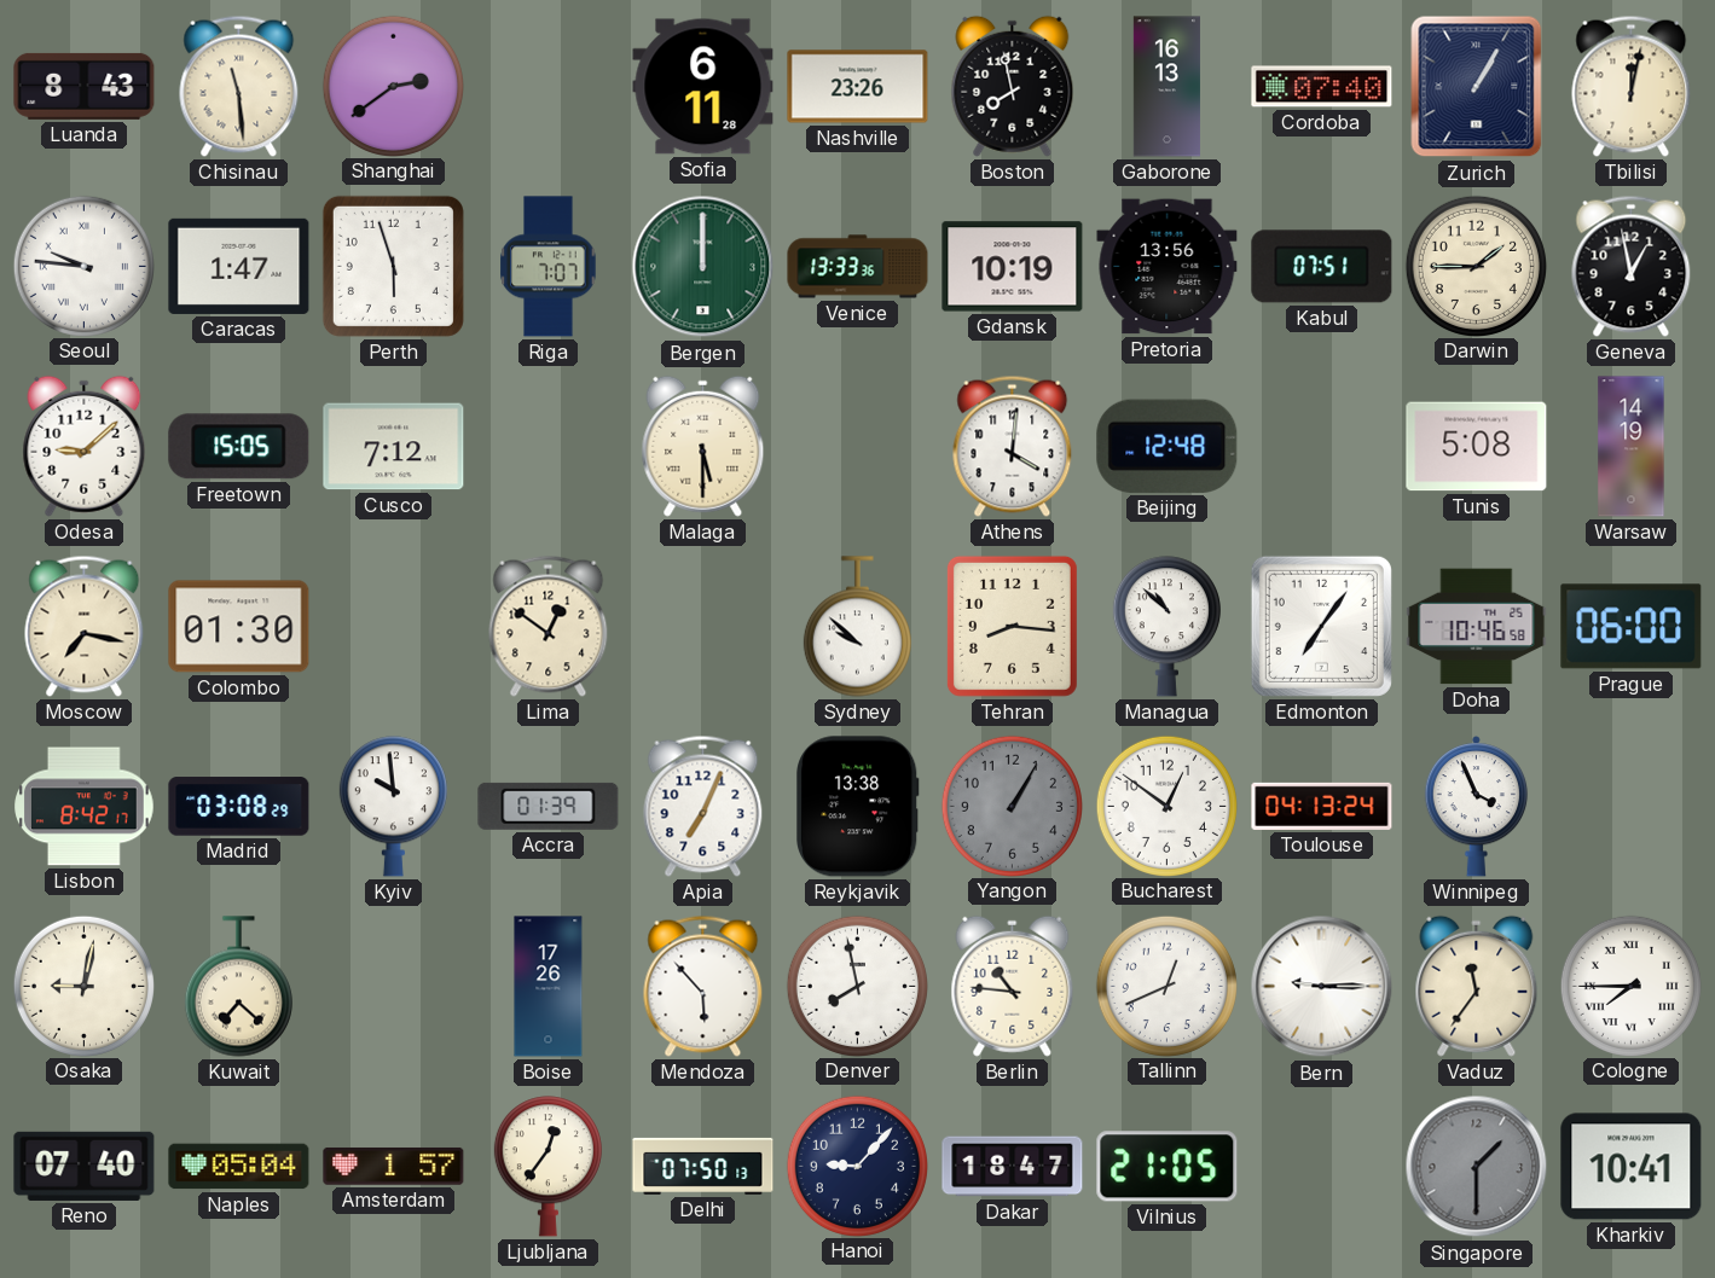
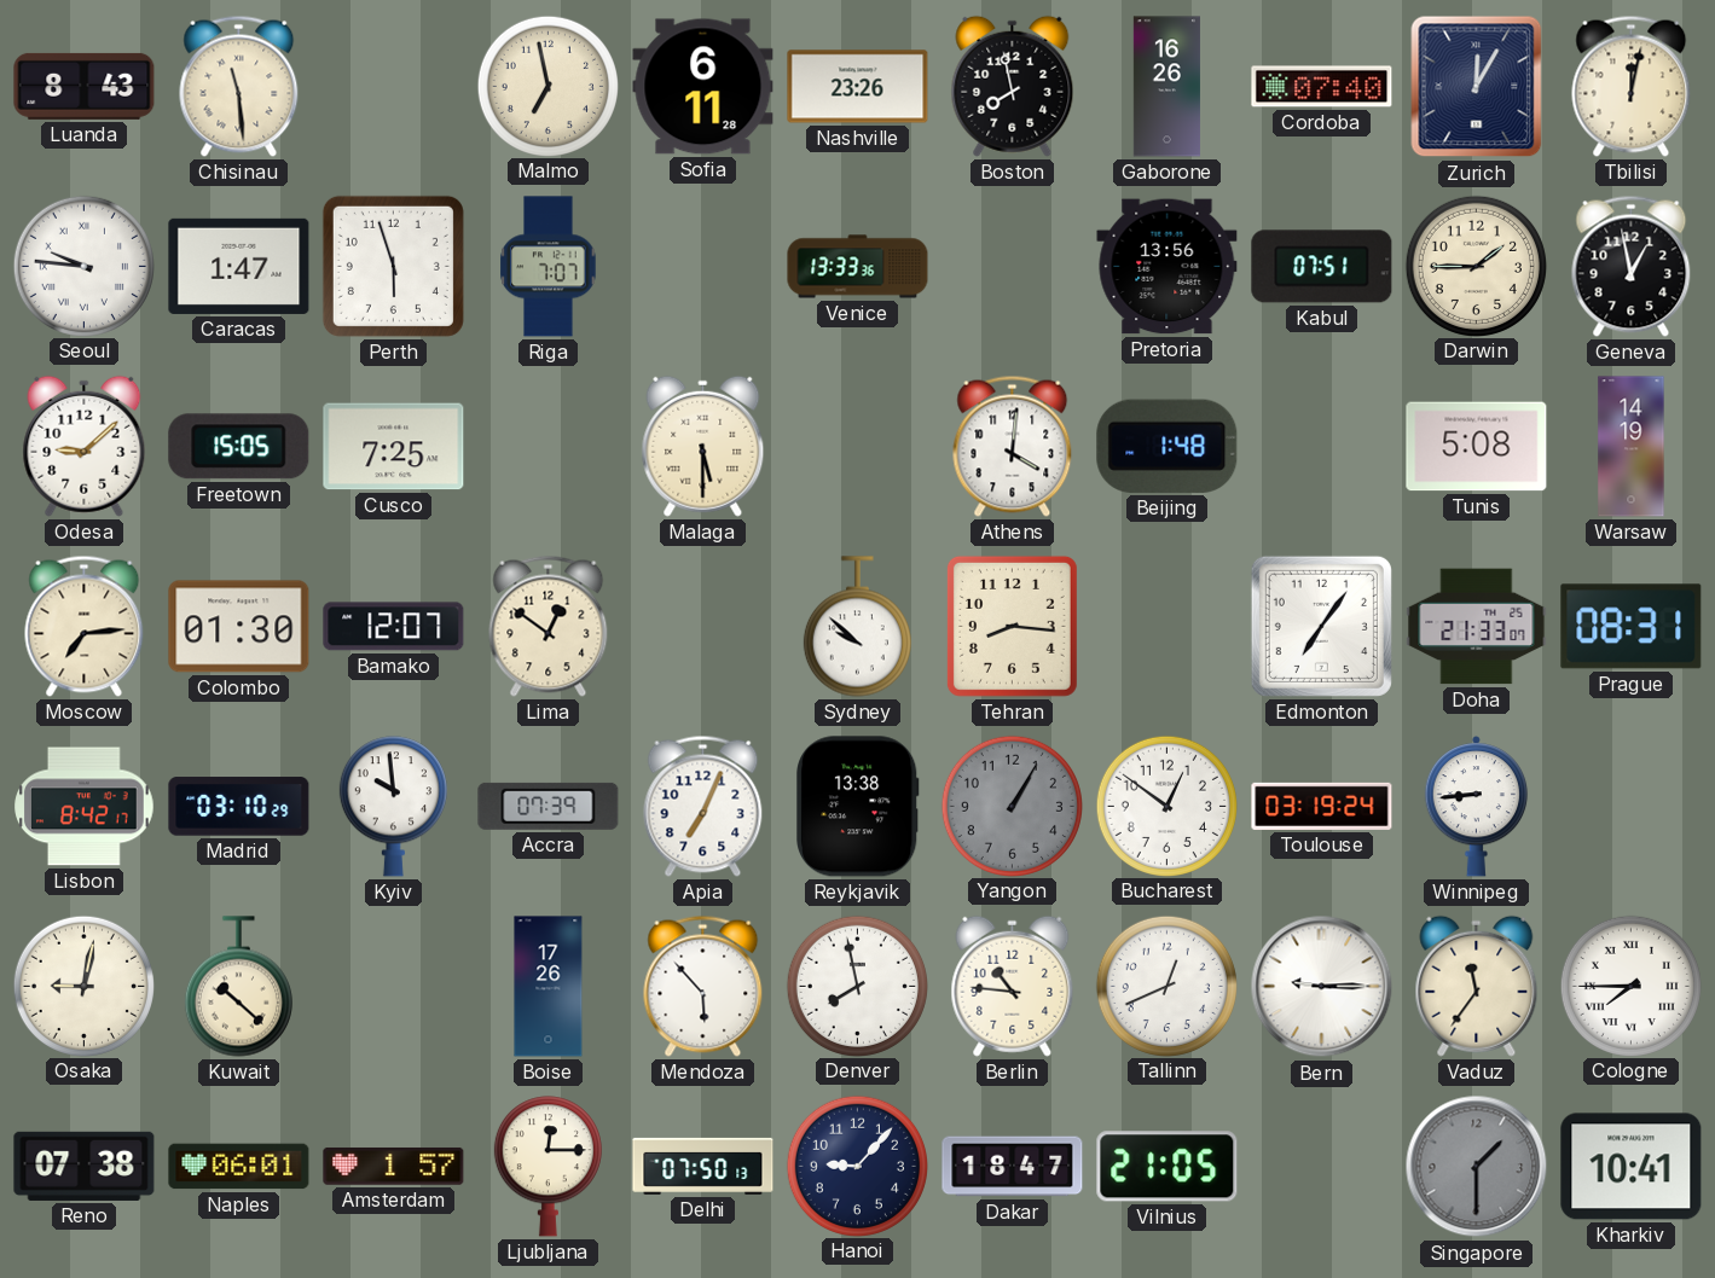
Shanghai: 2:39 -> none
Malmo: none -> 6:58
Gaborone: 16:13 -> 16:26
Zurich: 1:05 -> 12:05
Bergen: 12:00 -> none
Gdansk: 10:19 -> none
Cusco: 7:12 -> 7:25
Beijing: 12:48 -> 1:48
Moscow: 7:17 -> 7:14
Bamako: none -> 12:07
Managua: 10:52 -> none
Doha: 10:46 -> 21:33
Prague: 06:00 -> 08:31
Madrid: 03:08 -> 03:10
Accra: 01:39 -> 07:39
Toulouse: 04:13 -> 03:19
Winnipeg: 3:56 -> 8:44
Kuwait: 7:22 -> 10:22
Reno: 07:40 -> 07:38
Naples: 05:04 -> 06:01
Ljubljana: 12:36 -> 12:15
